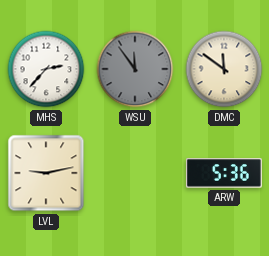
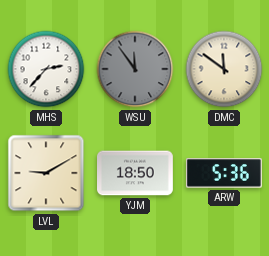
LVL: 9:13 -> 9:10
YJM: none -> 18:50
